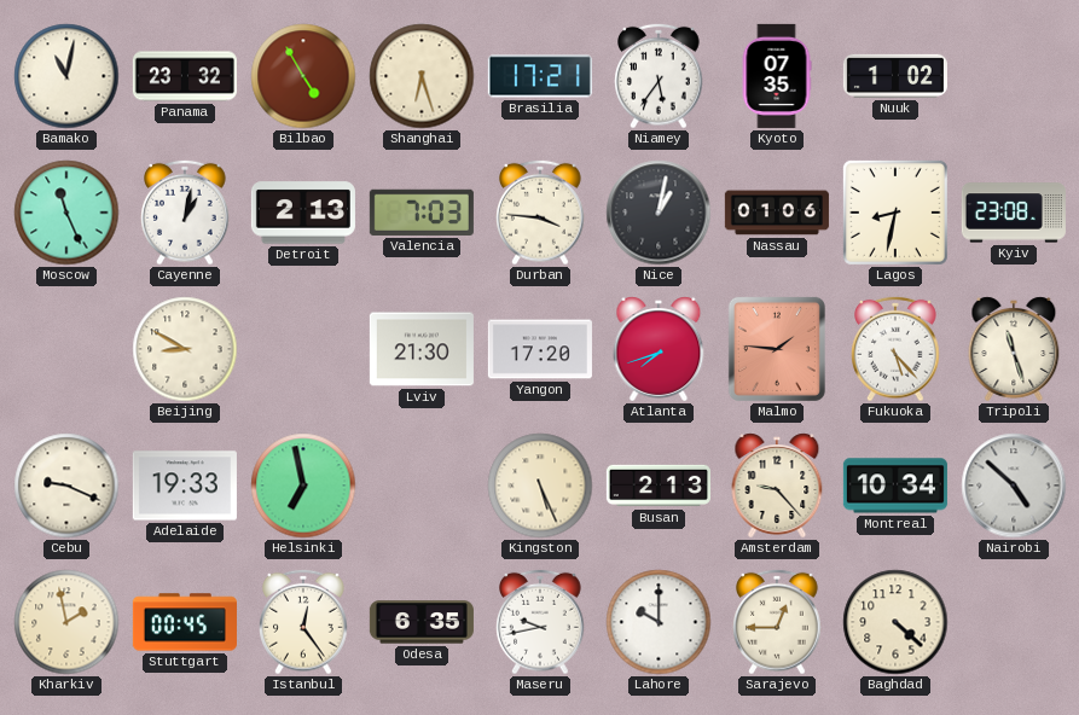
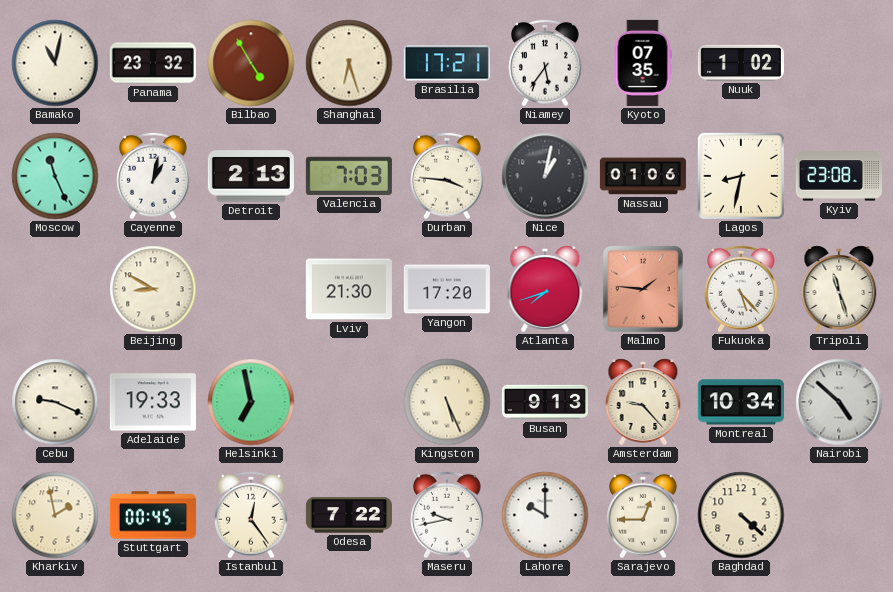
Busan: 2:13 -> 9:13
Odesa: 6:35 -> 7:22
